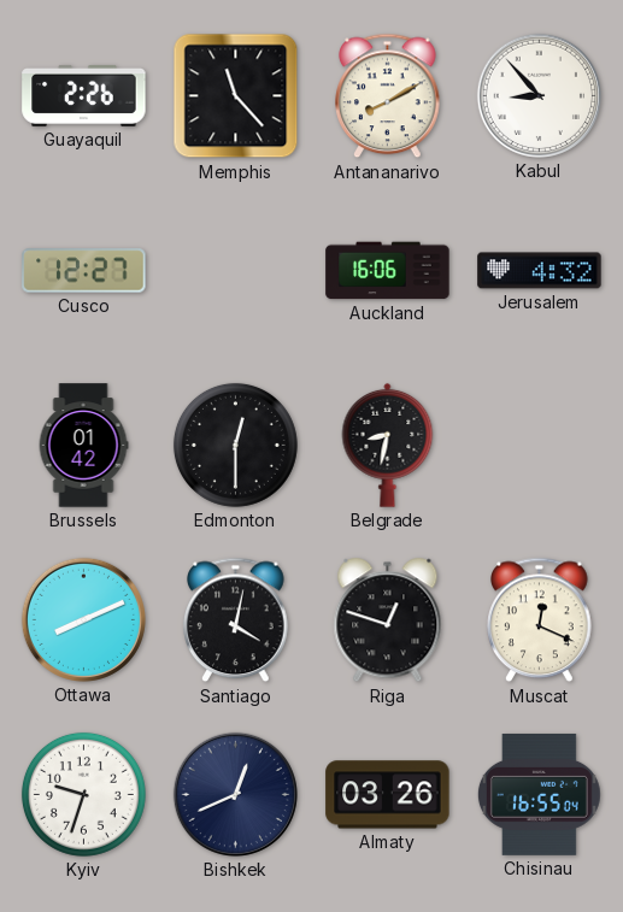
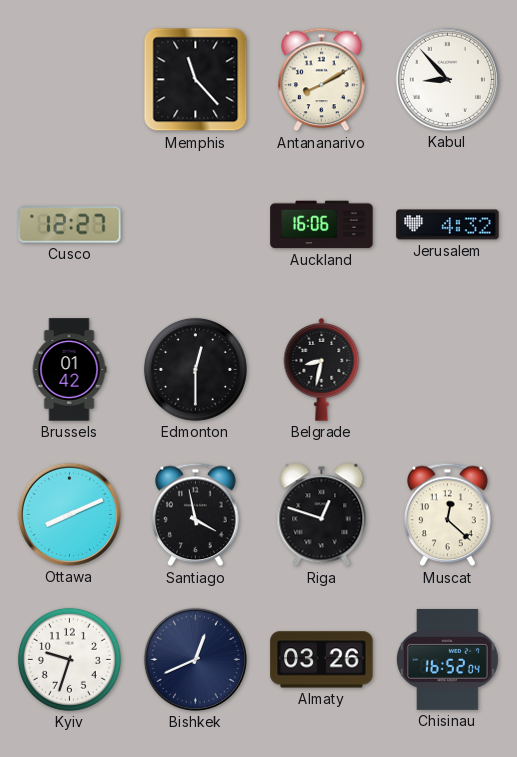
Guayaquil: 2:26 -> none
Santiago: 4:02 -> 3:58
Muscat: 12:19 -> 12:22
Chisinau: 16:55 -> 16:52
